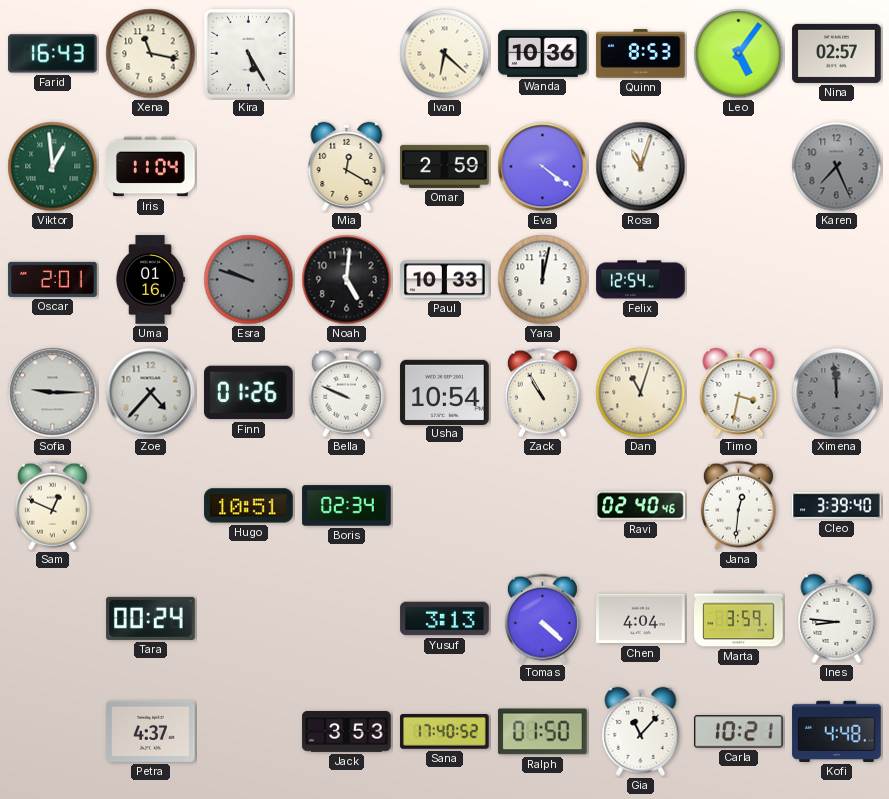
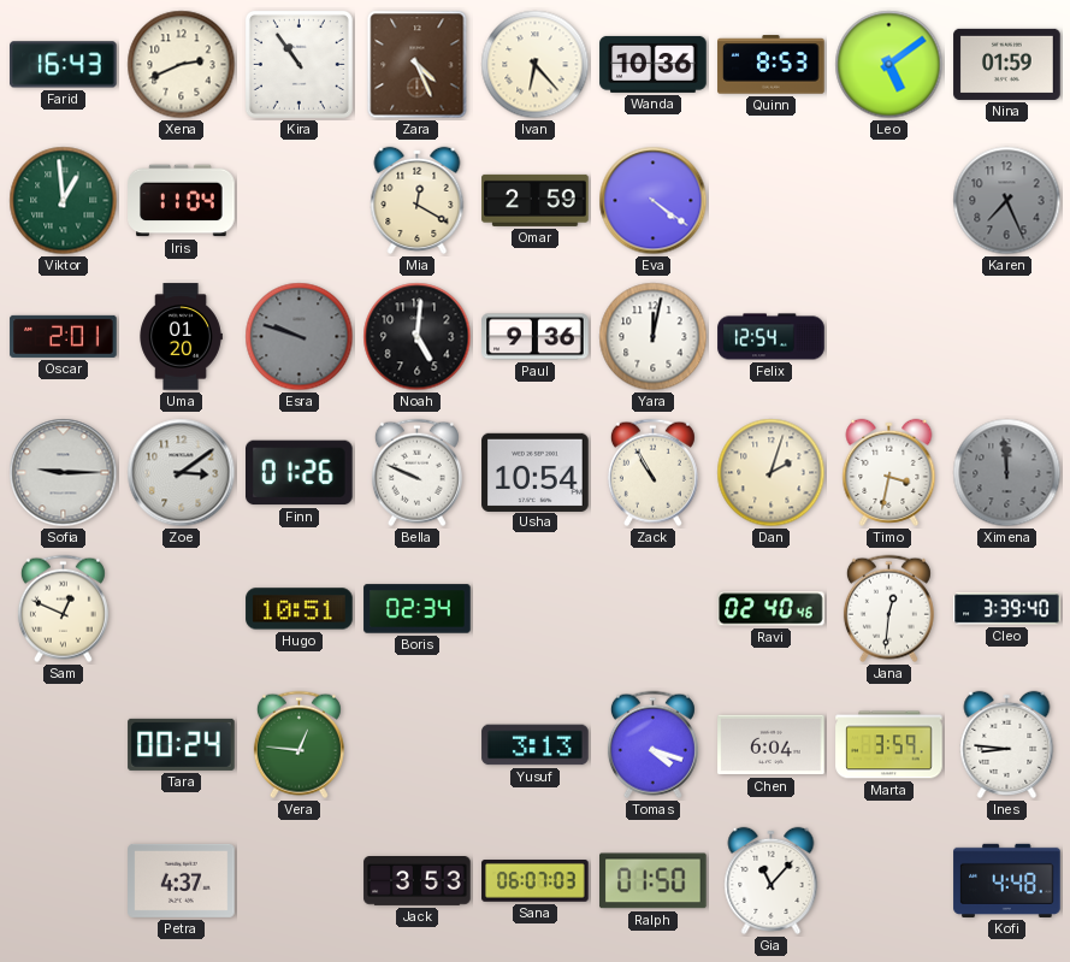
Xena: 11:17 -> 2:41
Kira: 5:25 -> 10:54
Zara: none -> 4:26
Ivan: 6:22 -> 6:23
Leo: 5:06 -> 5:09
Nina: 02:57 -> 01:59
Rosa: 11:03 -> none
Uma: 01:16 -> 01:20
Paul: 10:33 -> 9:36
Zoe: 4:37 -> 3:09
Dan: 11:03 -> 2:03
Vera: none -> 12:46
Tomas: 4:22 -> 4:18
Chen: 4:04 -> 6:04
Sana: 17:40 -> 06:07
Carla: 10:21 -> none
